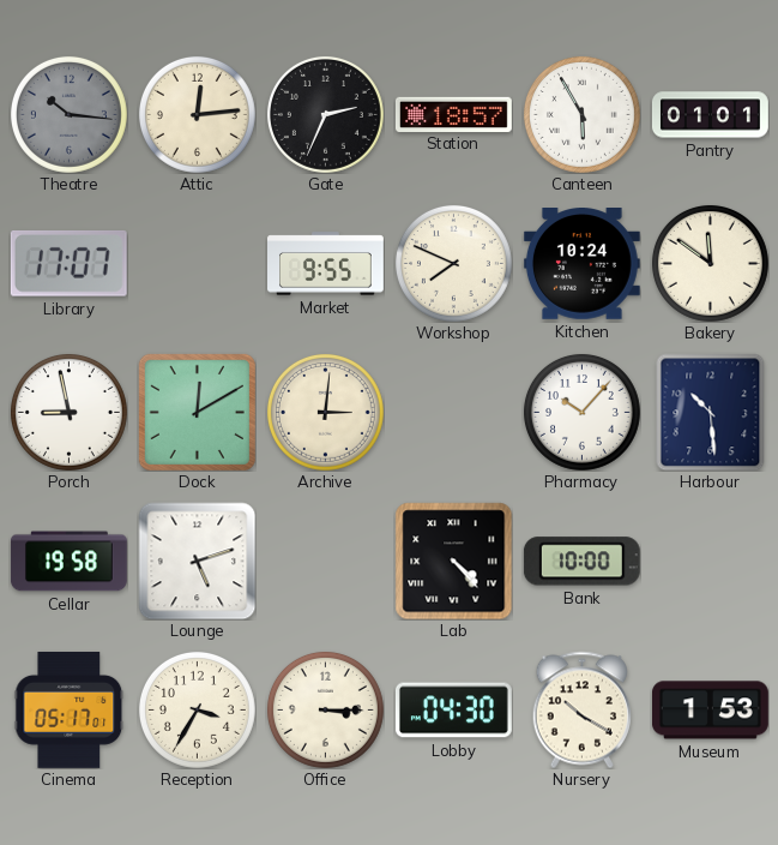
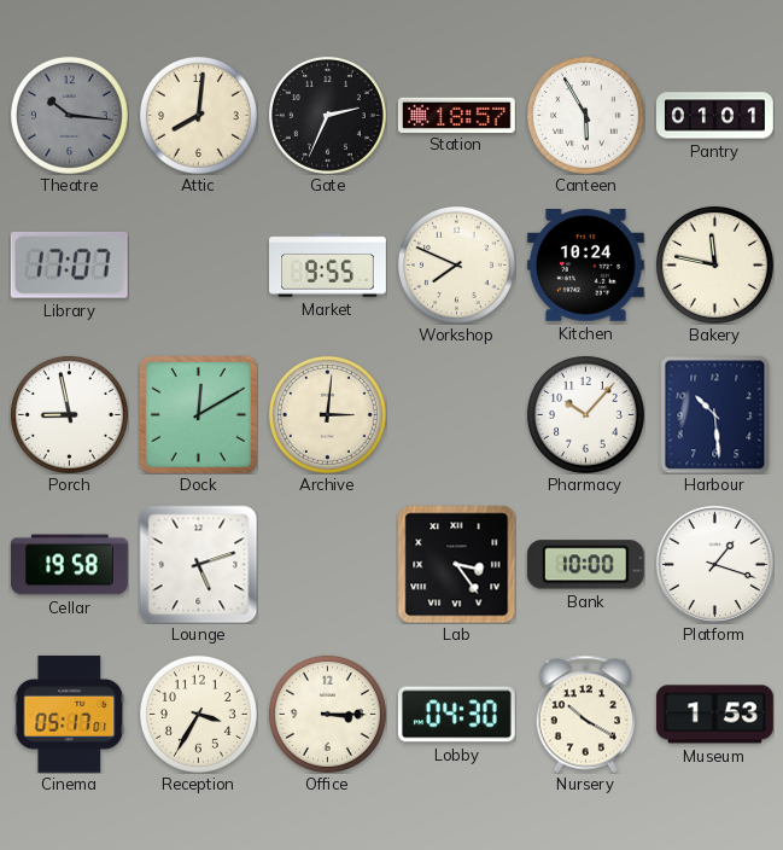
Attic: 12:14 -> 8:01
Bakery: 11:51 -> 11:47
Lab: 4:23 -> 3:24
Platform: none -> 1:18
